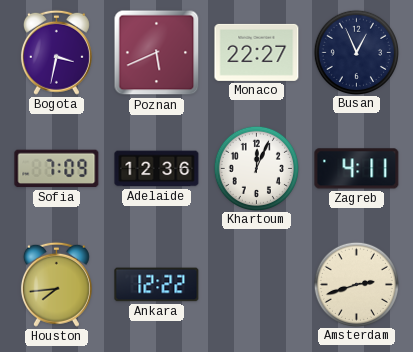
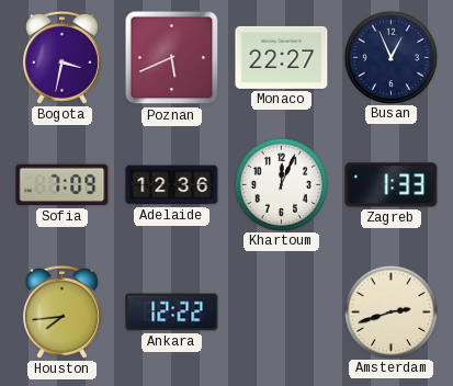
Zagreb: 4:11 -> 1:33
